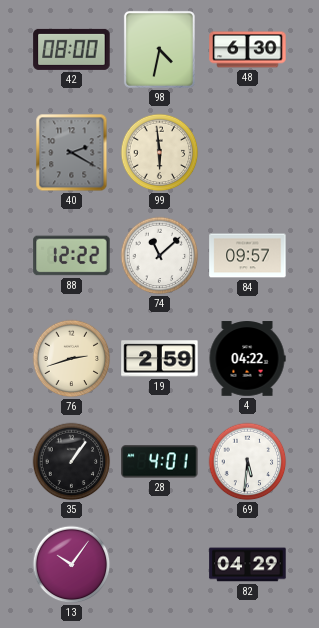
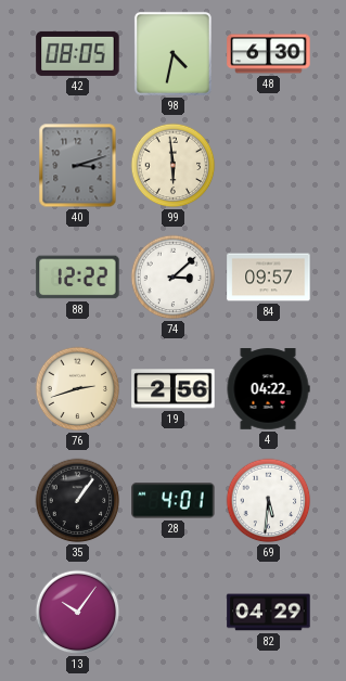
42: 08:00 -> 08:05
40: 2:20 -> 3:12
74: 11:08 -> 3:08
19: 2:59 -> 2:56
